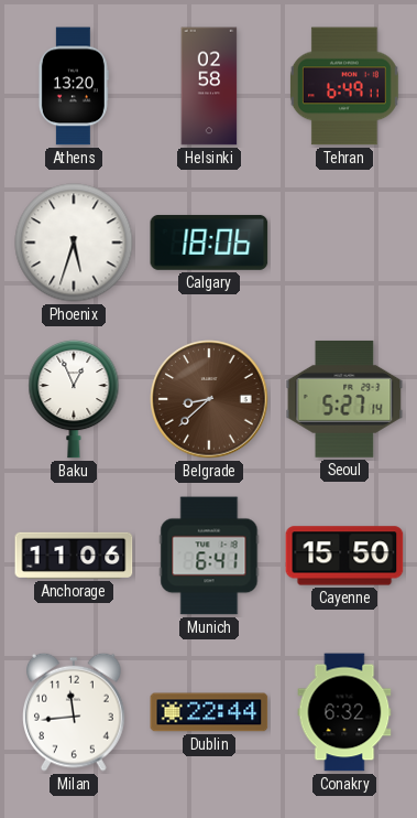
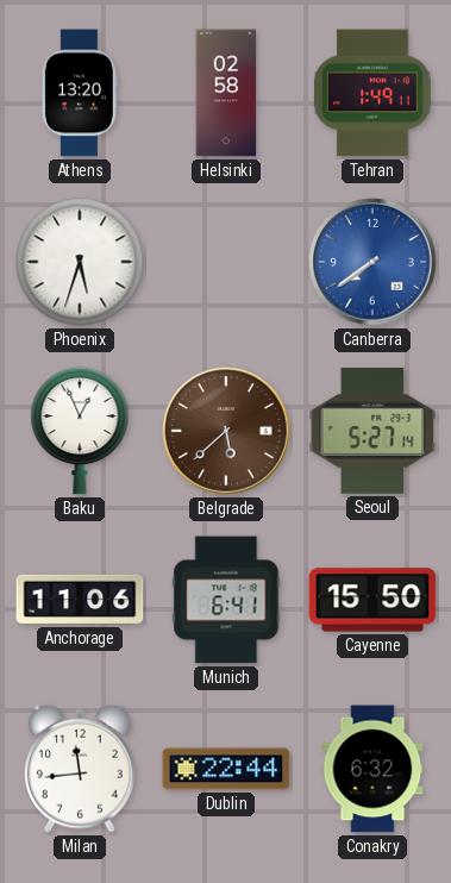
Tehran: 6:49 -> 1:49
Calgary: 18:06 -> none
Canberra: none -> 7:39
Belgrade: 8:38 -> 5:38
